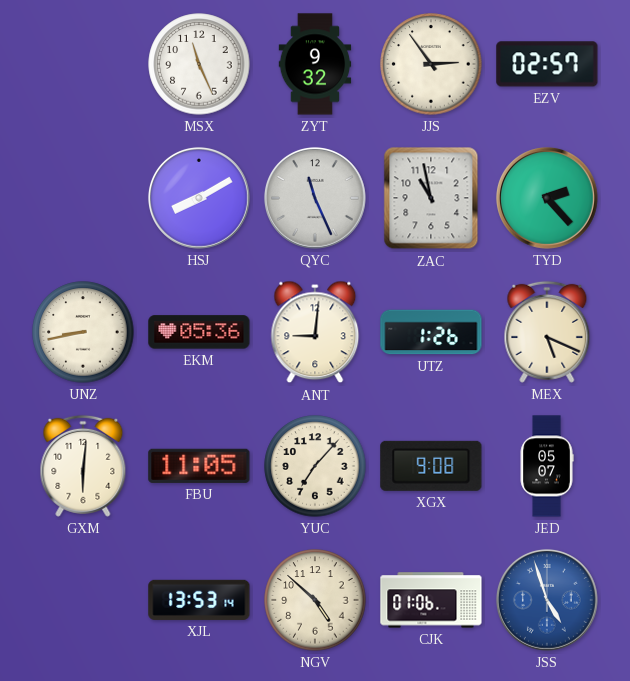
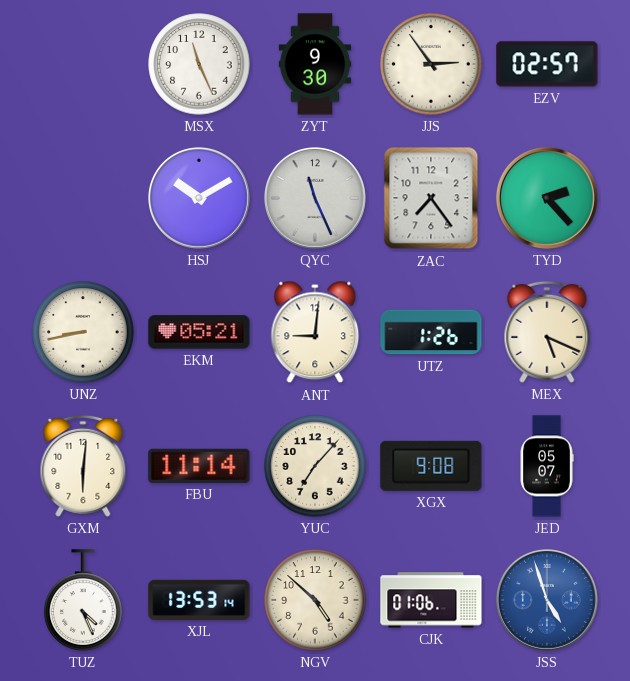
ZYT: 9:32 -> 9:30
HSJ: 8:10 -> 10:10
ZAC: 10:58 -> 7:24
EKM: 05:36 -> 05:21
FBU: 11:05 -> 11:14
TUZ: none -> 4:26
